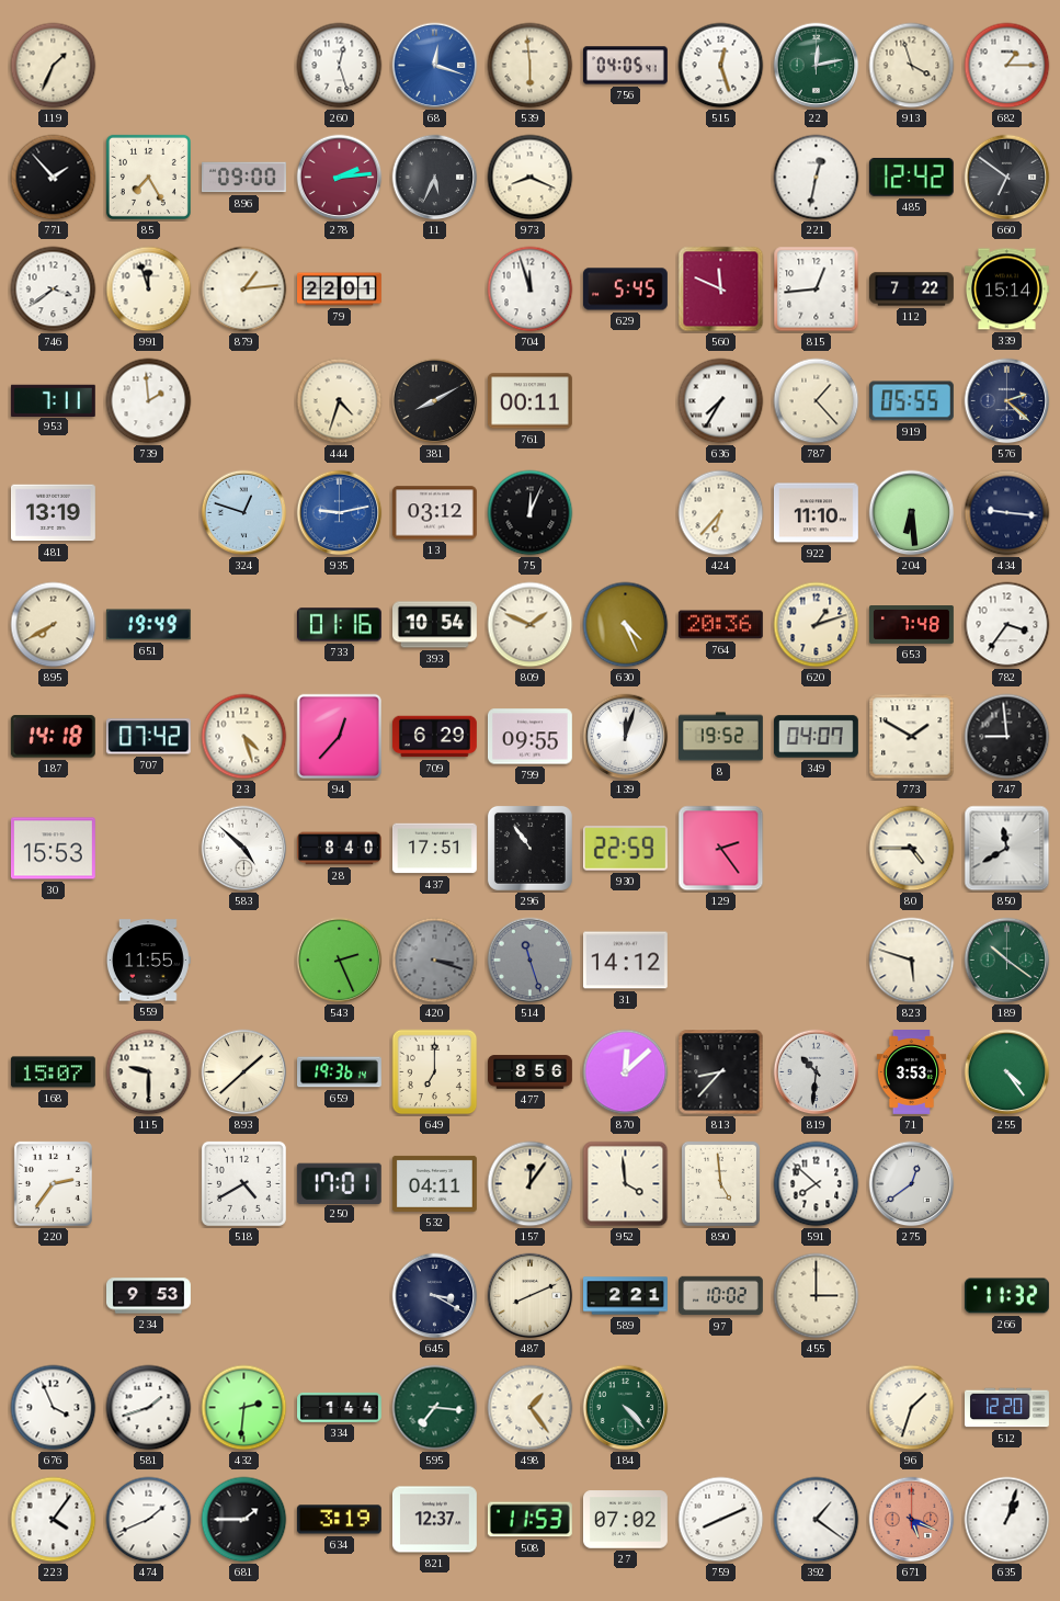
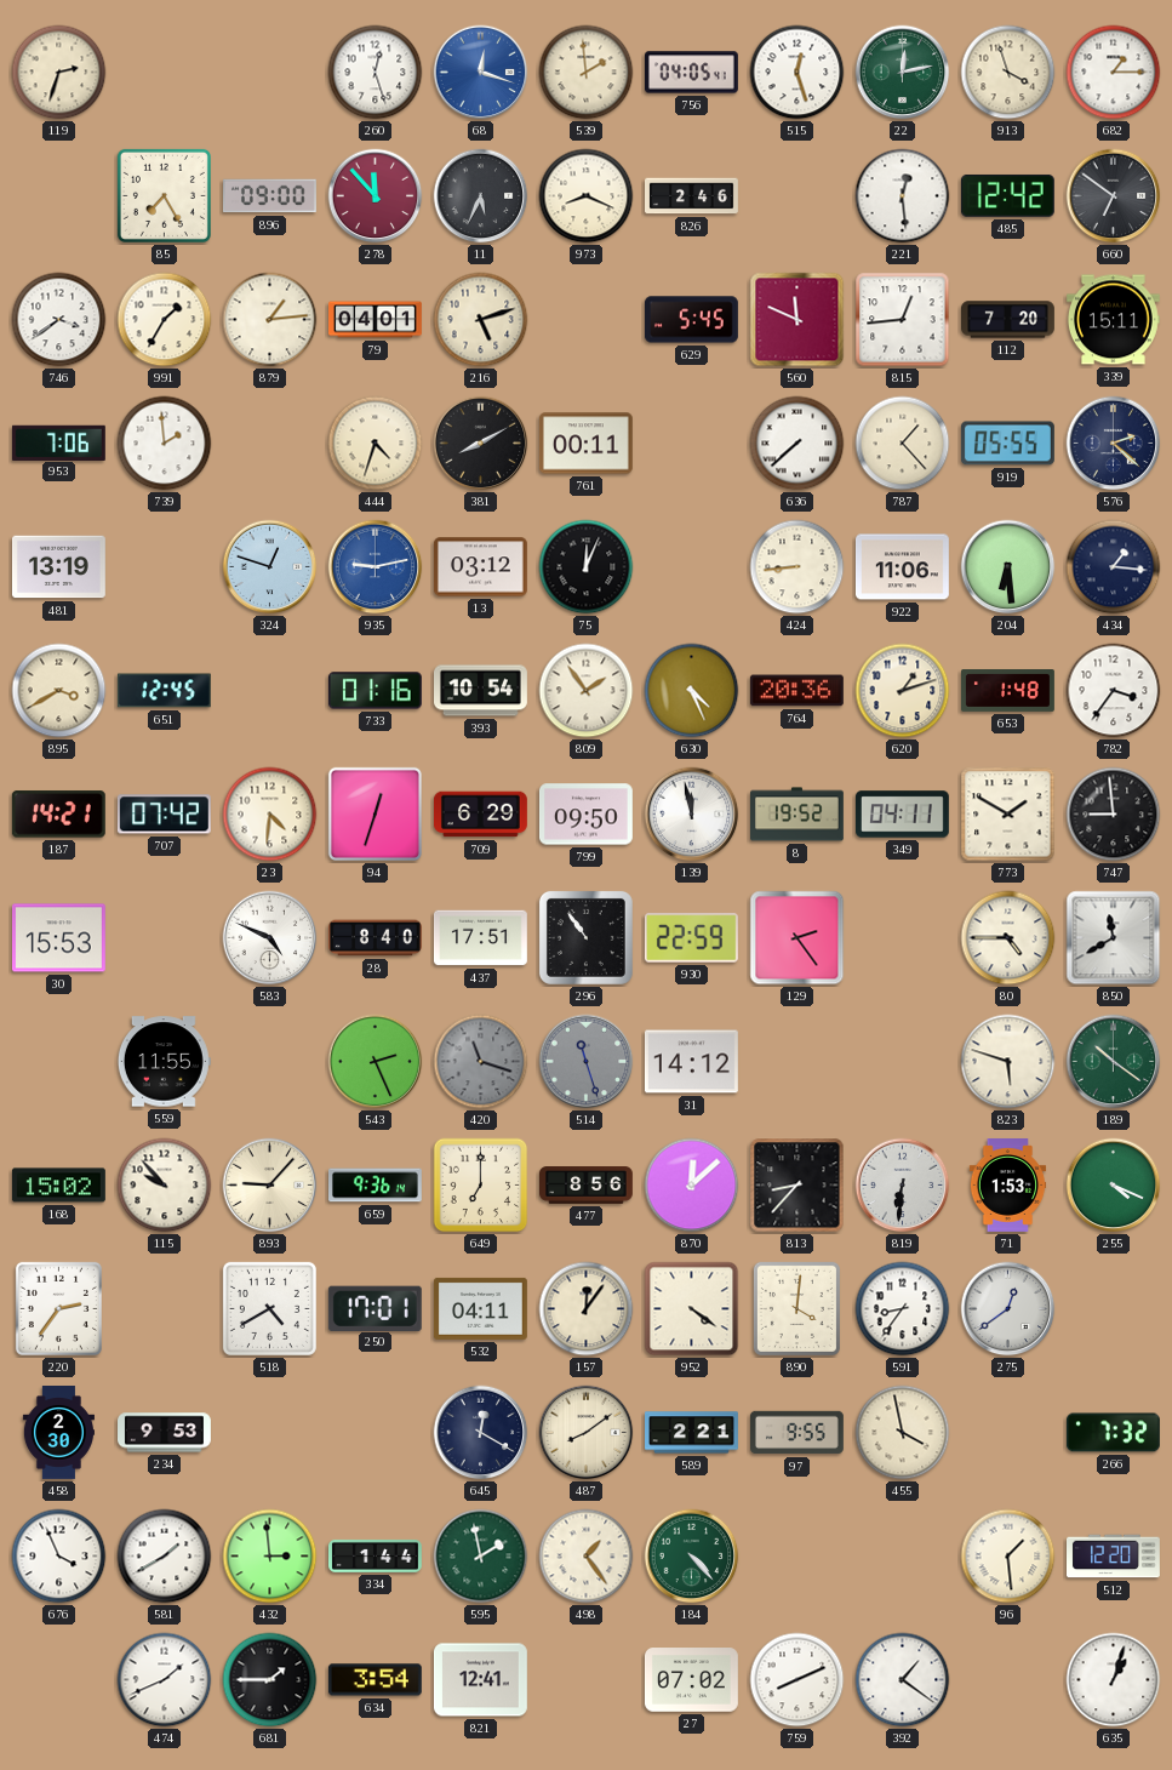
119: 1:34 -> 2:33
539: 5:59 -> 1:59
771: 1:53 -> none
278: 2:14 -> 11:53
826: none -> 2:46
221: 12:32 -> 12:29
991: 11:57 -> 1:35
79: 22:01 -> 04:01
216: none -> 5:12
704: 11:57 -> none
112: 7:22 -> 7:20
339: 15:14 -> 15:11
953: 7:11 -> 7:06
636: 7:35 -> 7:38
424: 6:37 -> 8:44
922: 11:10 -> 11:06
434: 9:16 -> 1:16
895: 7:40 -> 3:40
651: 19:49 -> 12:45
809: 1:49 -> 1:54
653: 7:48 -> 1:48
187: 14:18 -> 14:21
23: 4:27 -> 4:31
94: 12:37 -> 12:33
799: 09:55 -> 09:50
139: 12:03 -> 11:58
349: 04:07 -> 04:11
583: 4:52 -> 4:49
420: 3:18 -> 11:18
168: 15:07 -> 15:02
115: 9:30 -> 9:53
893: 1:38 -> 9:07
659: 19:36 -> 9:36
819: 10:31 -> 6:31
71: 3:53 -> 1:53
255: 4:24 -> 4:19
952: 3:59 -> 4:21
890: 4:59 -> 4:01
591: 7:52 -> 8:36
458: none -> 2:30
645: 3:20 -> 12:20
487: 8:11 -> 8:09
97: 10:02 -> 9:55
455: 3:00 -> 3:58
266: 11:32 -> 7:32
581: 1:42 -> 1:40
432: 2:31 -> 2:59
595: 7:16 -> 1:58
96: 1:33 -> 1:29
223: 4:06 -> none
634: 3:19 -> 3:54
821: 12:37 -> 12:41
508: 11:53 -> none
671: 5:19 -> none
